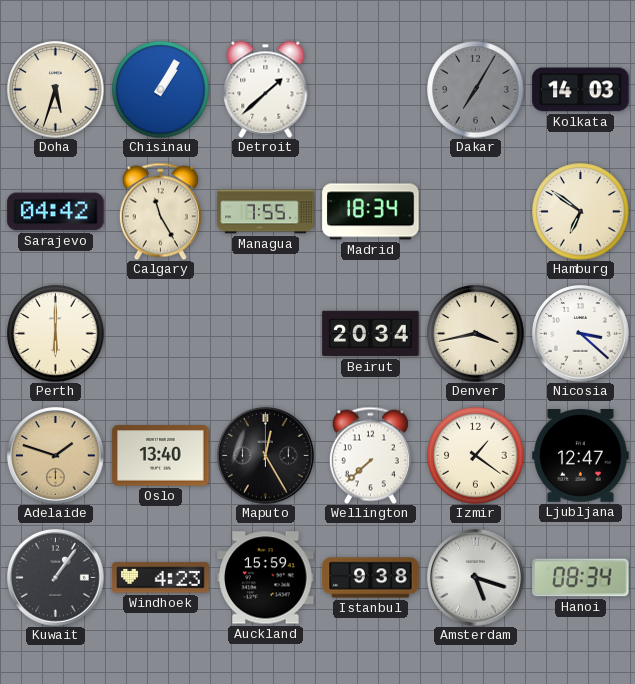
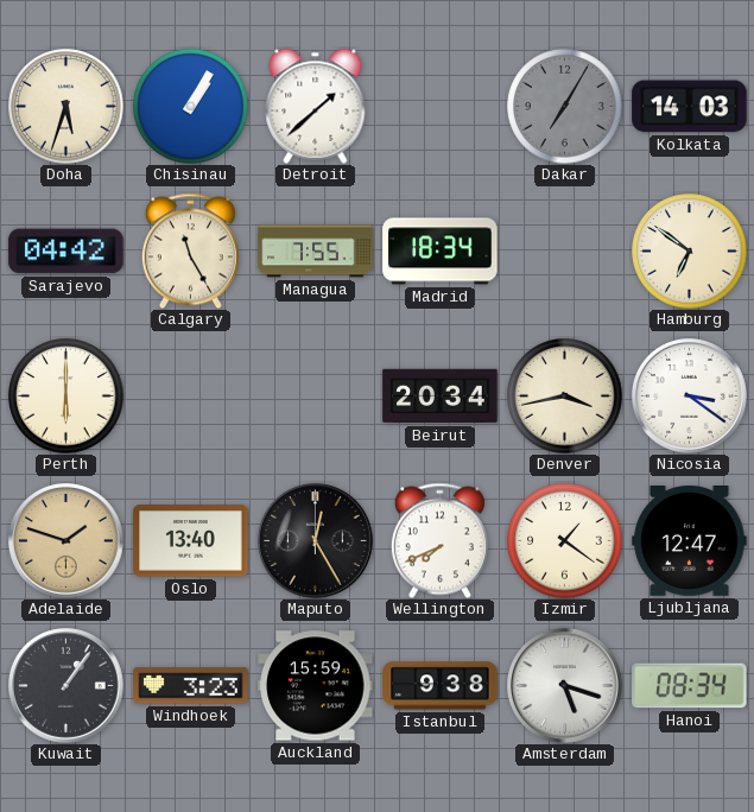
Nicosia: 3:22 -> 3:21
Wellington: 7:38 -> 7:41
Windhoek: 4:23 -> 3:23
